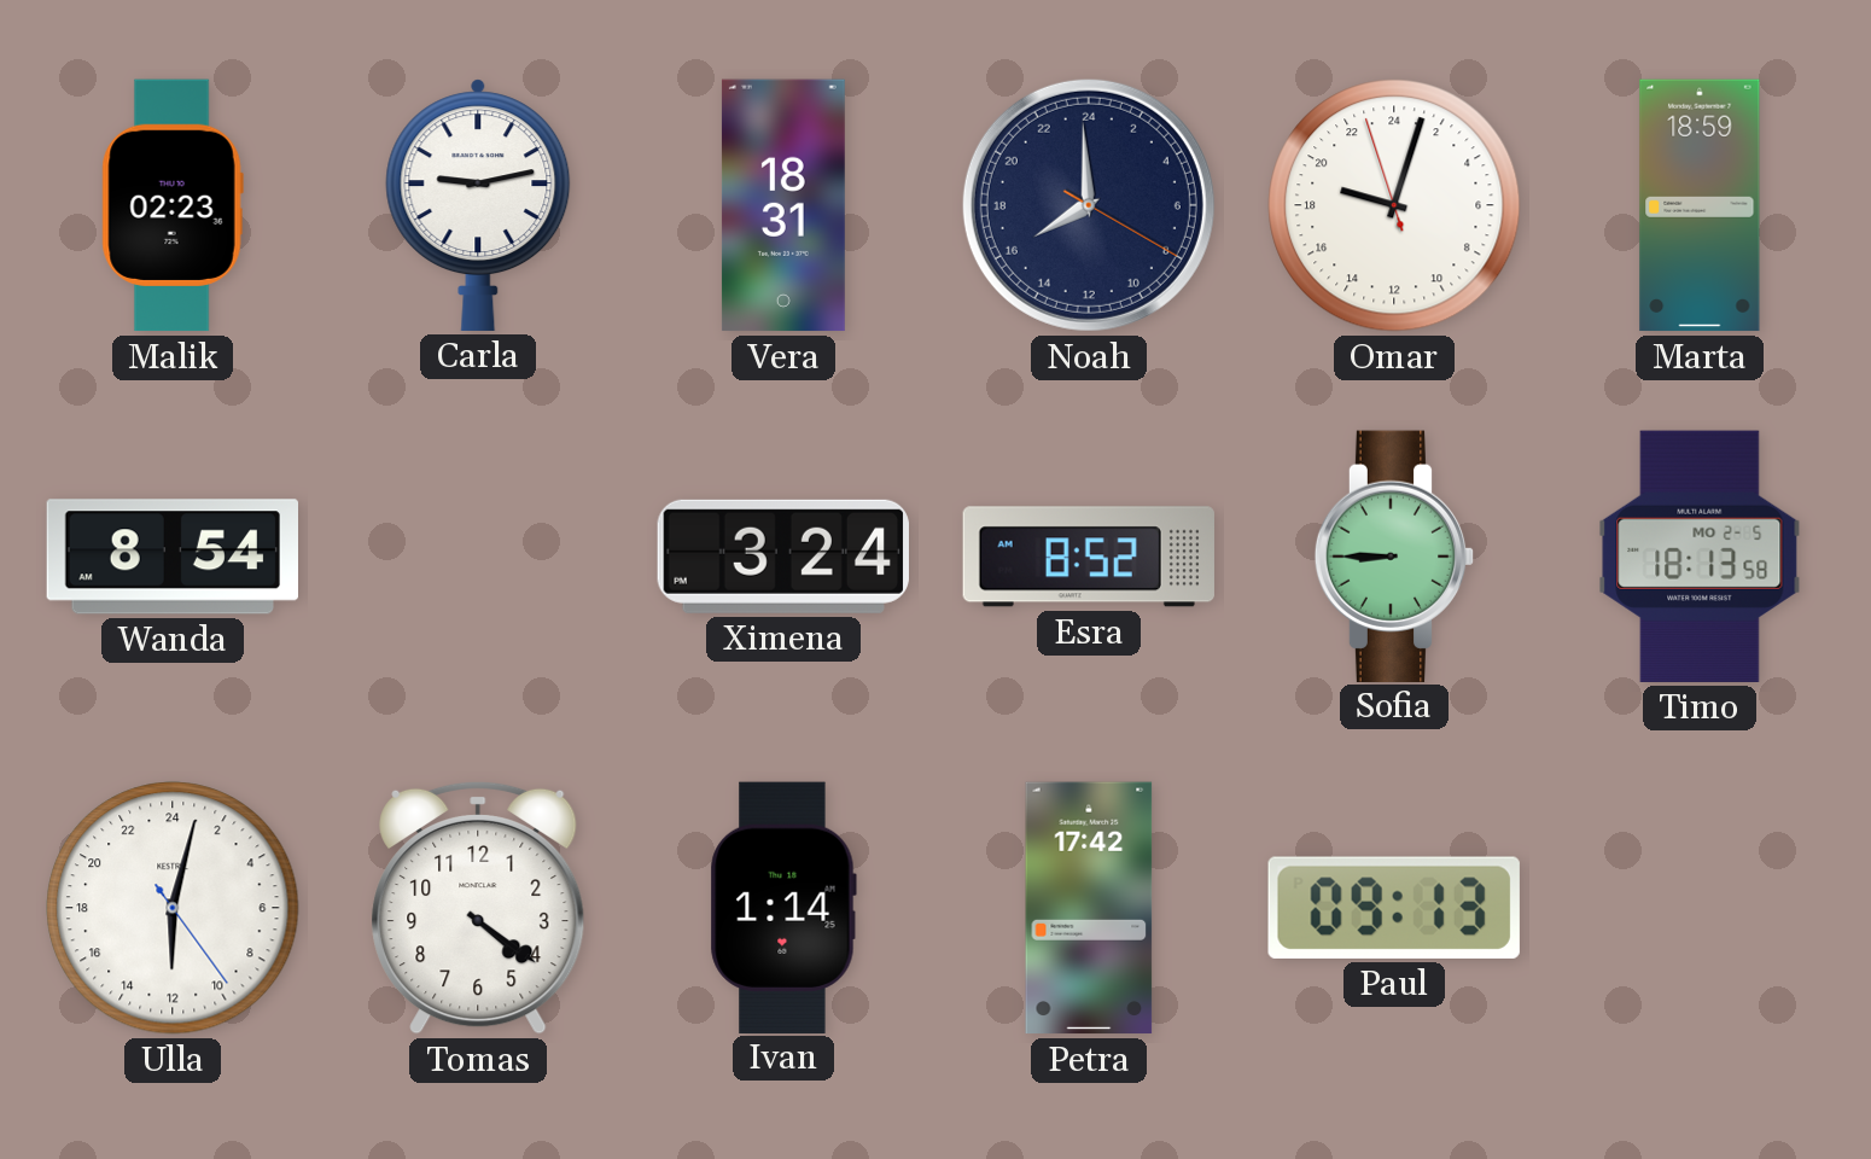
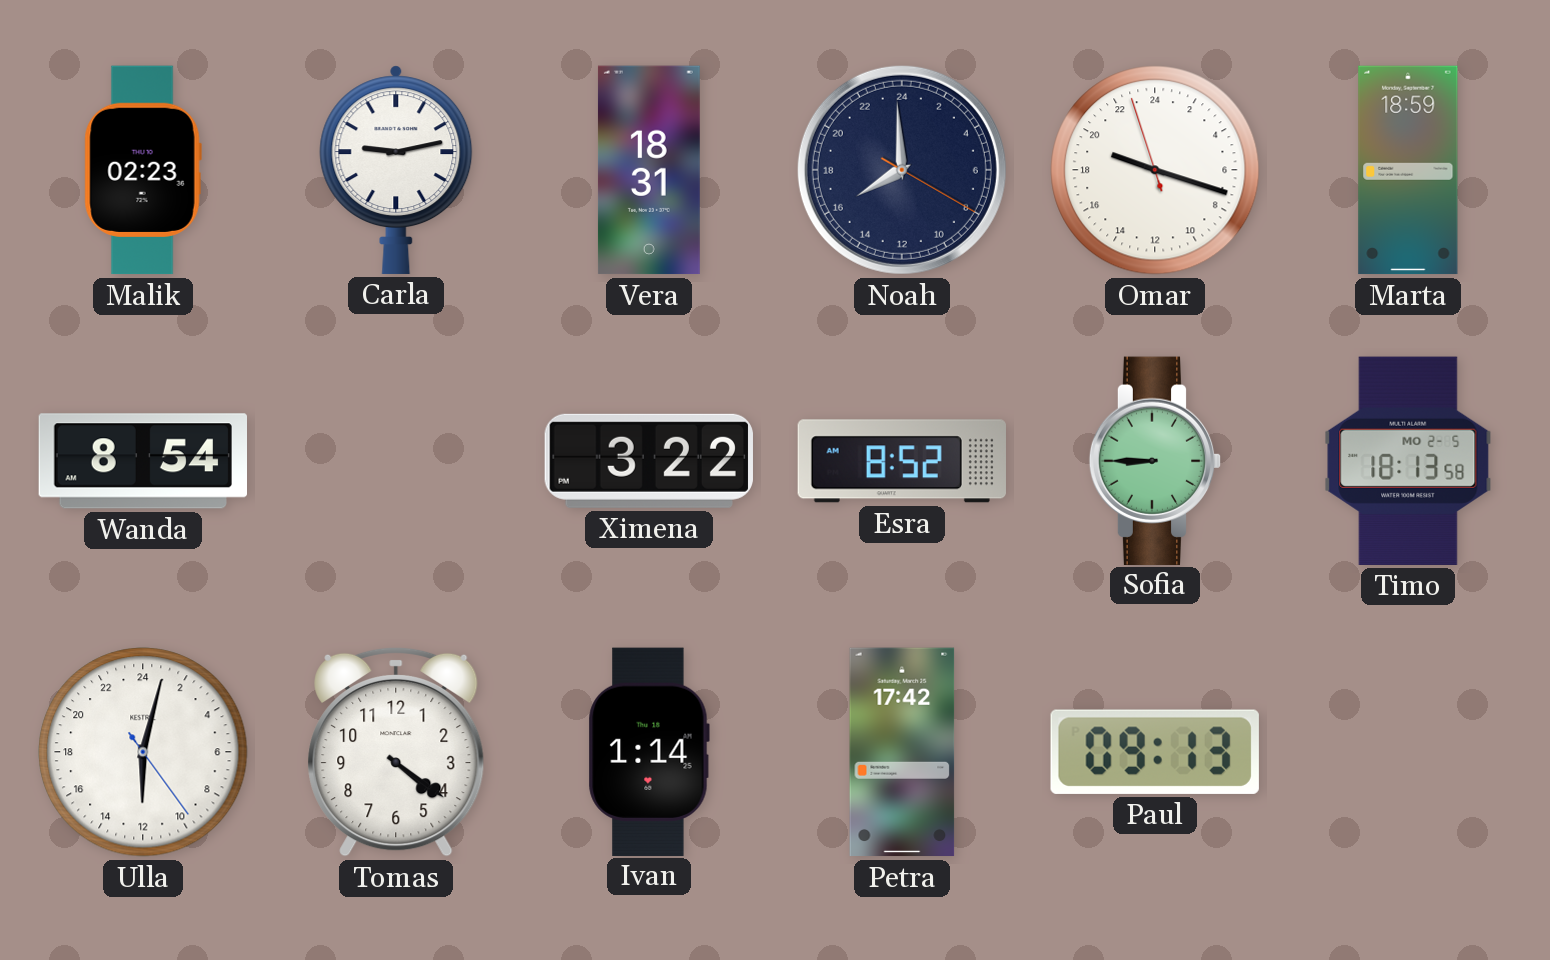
Omar: 19:02 -> 19:17
Ximena: 3:24 -> 3:22
